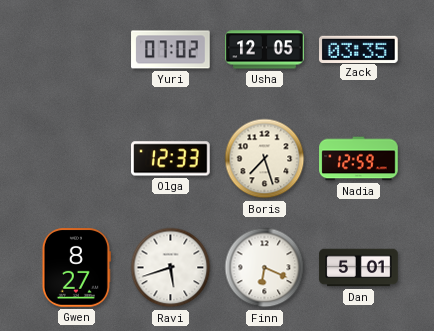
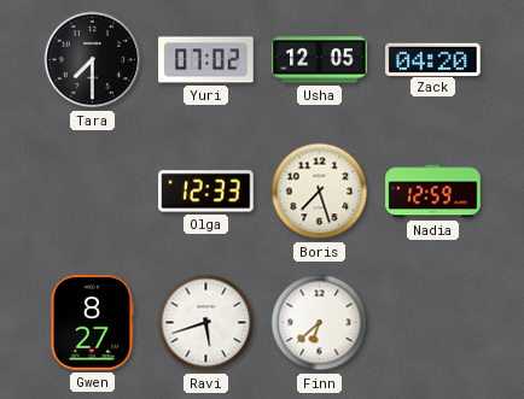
Tara: none -> 7:30
Zack: 03:35 -> 04:20
Finn: 6:19 -> 6:38
Dan: 5:01 -> none
